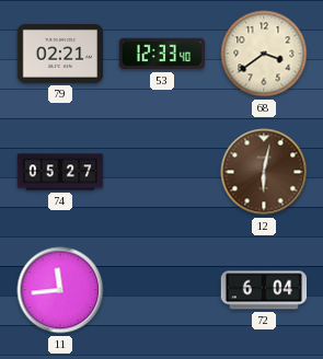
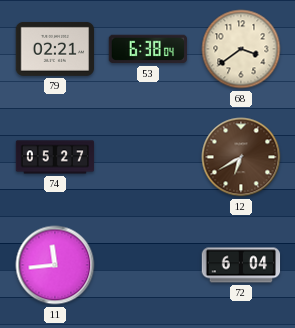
53: 12:33 -> 6:38
12: 6:02 -> 6:40
